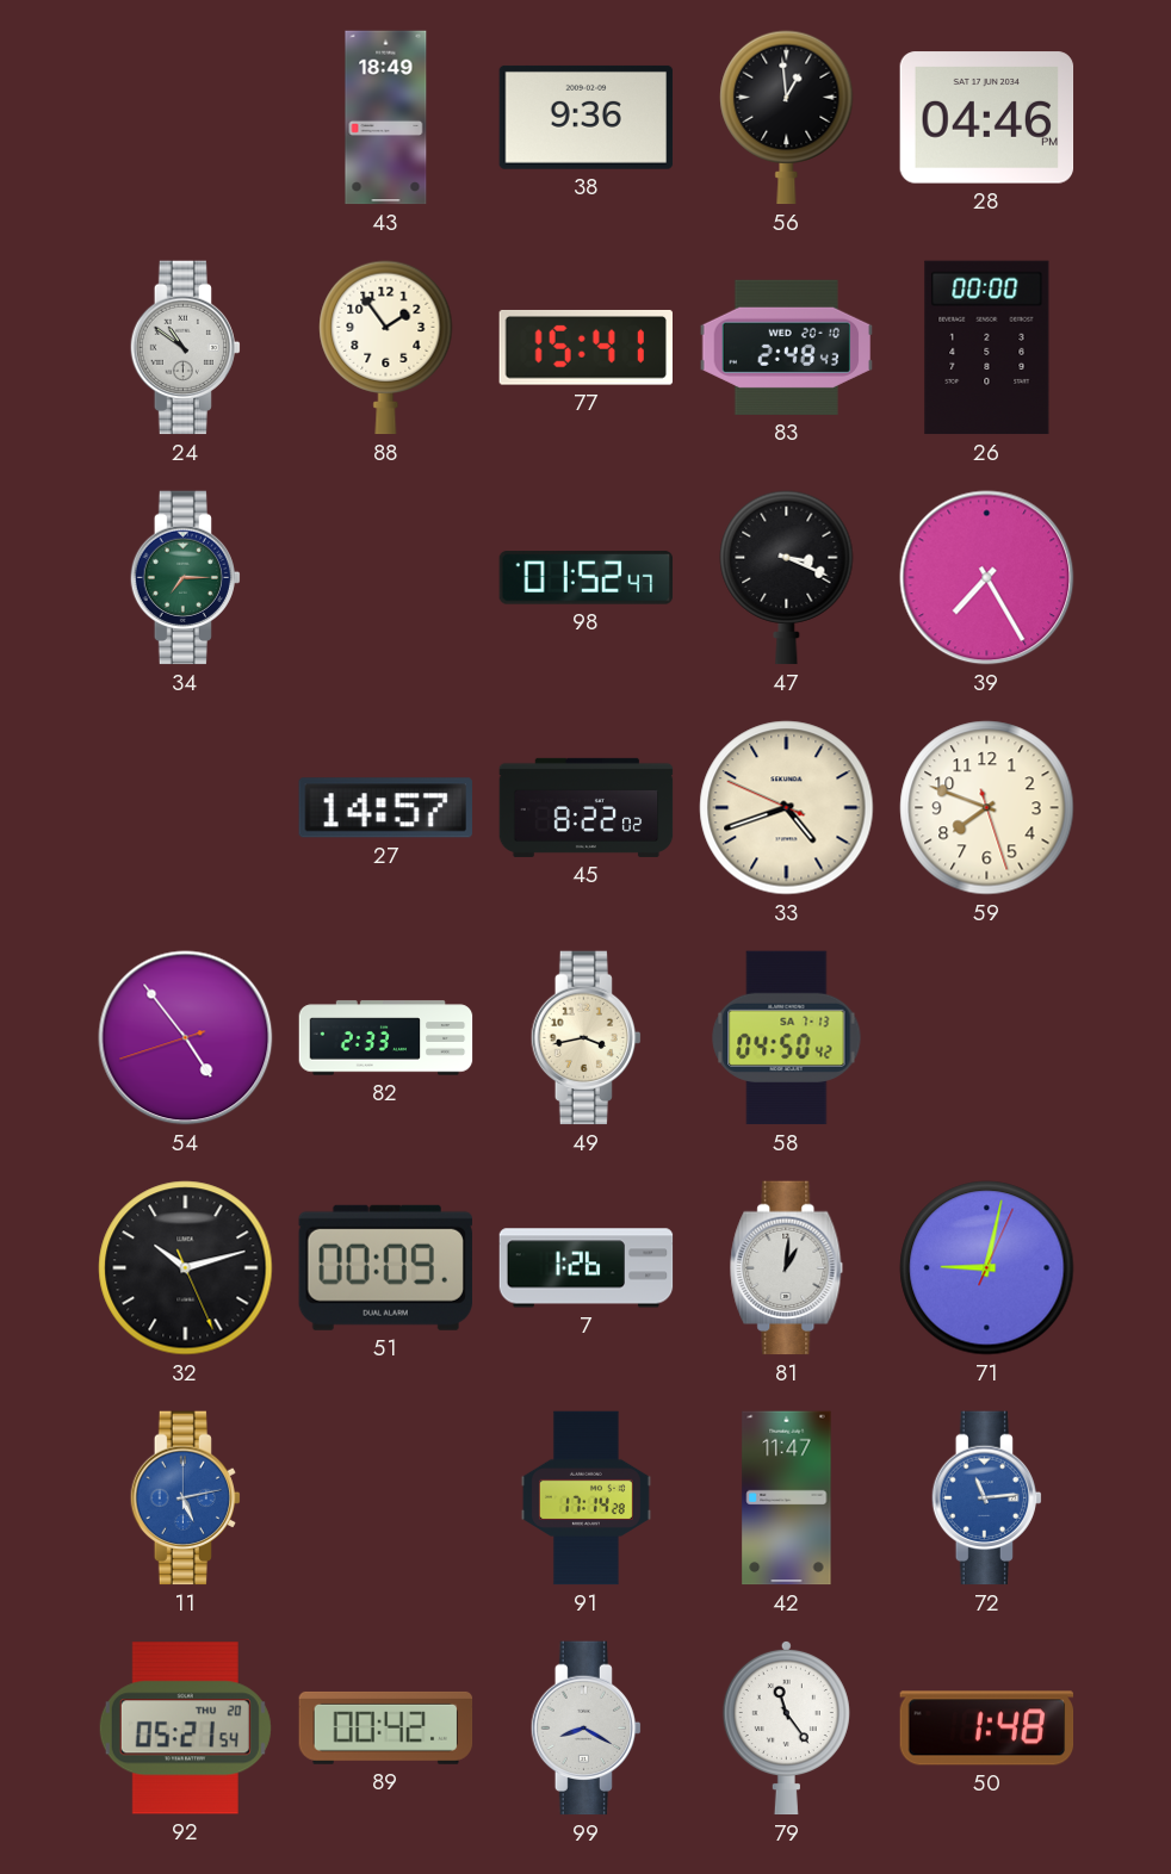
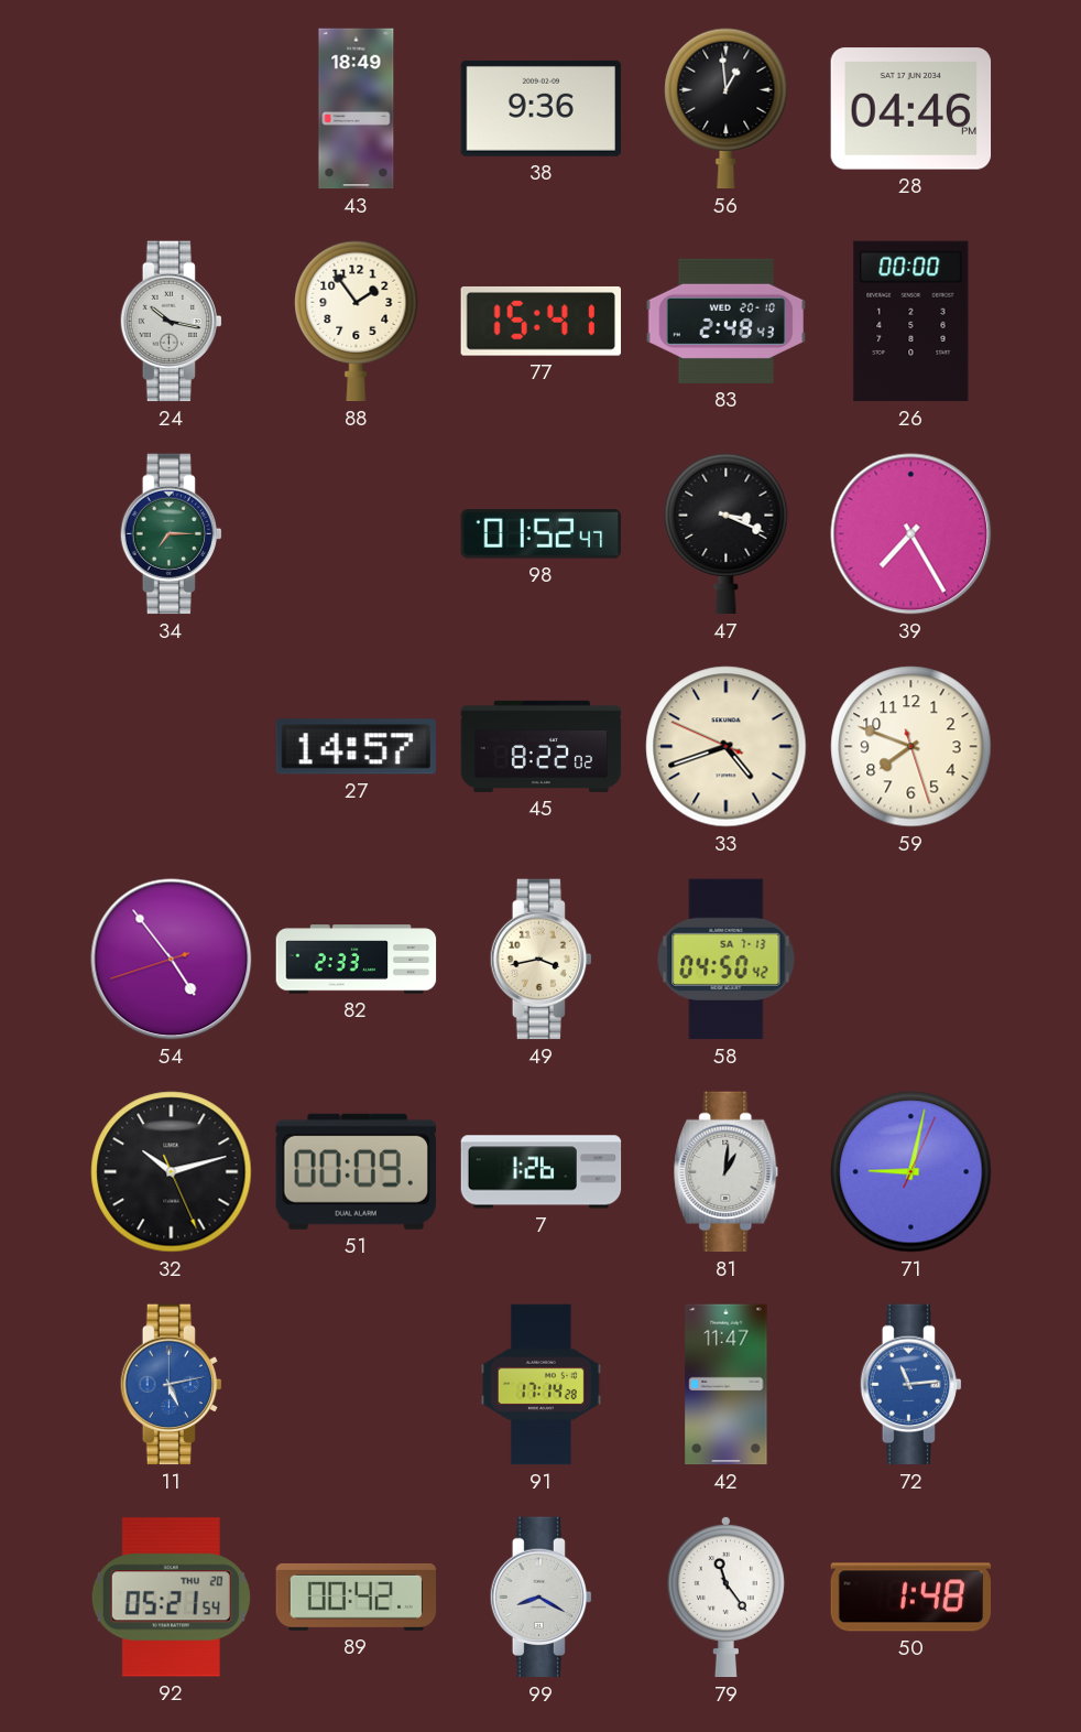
24: 10:51 -> 10:17
